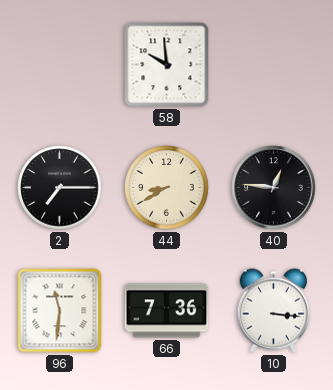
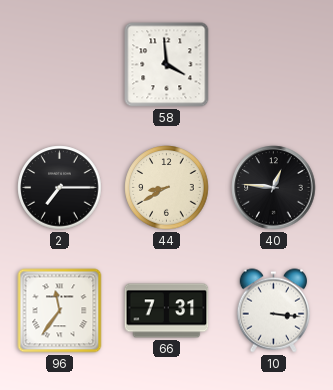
58: 9:59 -> 3:59
96: 11:31 -> 11:36
66: 7:36 -> 7:31
